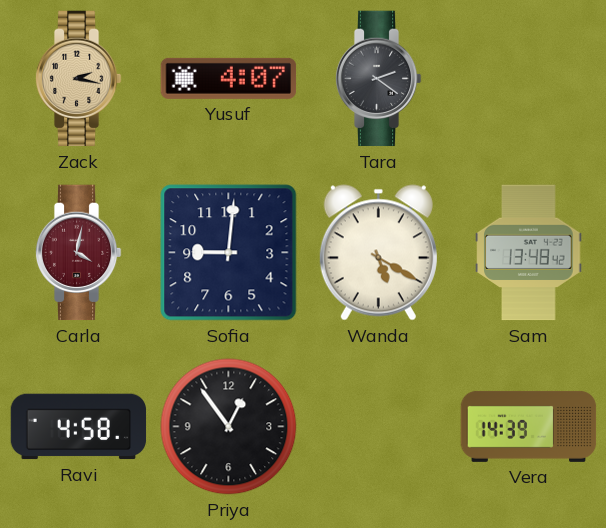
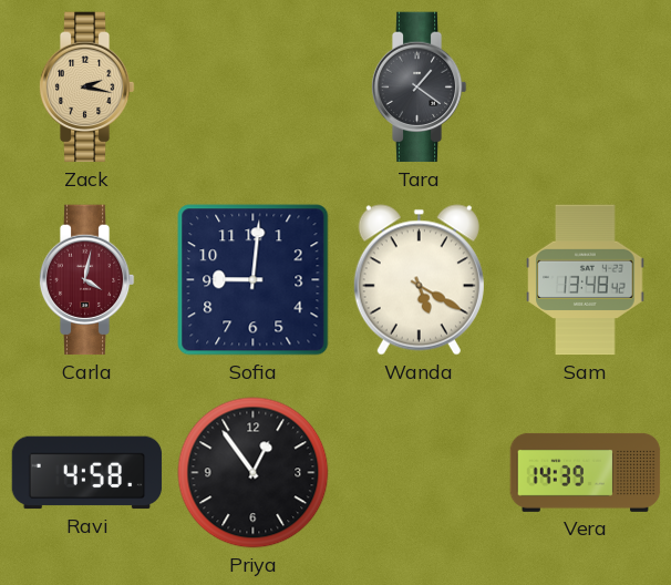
Yusuf: 4:07 -> none
Tara: 2:21 -> 1:21
